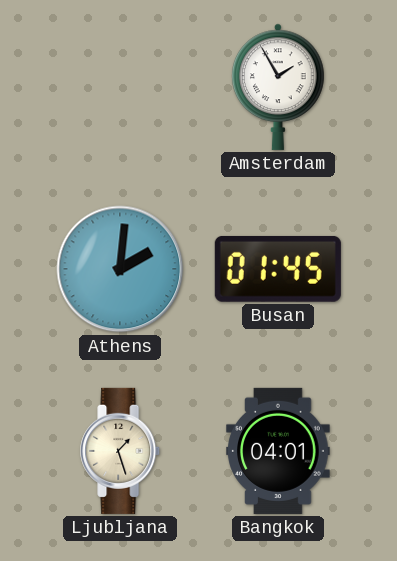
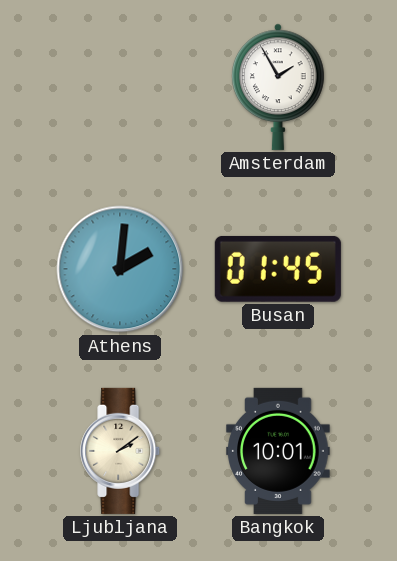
Ljubljana: 1:27 -> 2:09
Bangkok: 04:01 -> 10:01
